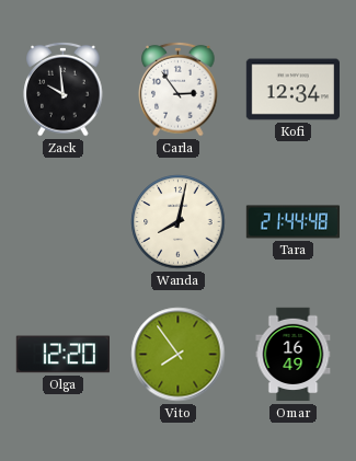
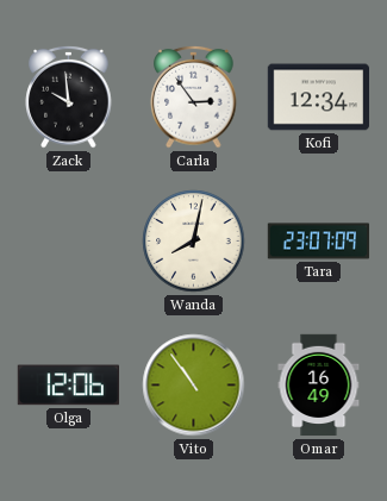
Tara: 21:44 -> 23:07
Olga: 12:20 -> 12:06
Vito: 7:54 -> 10:54
